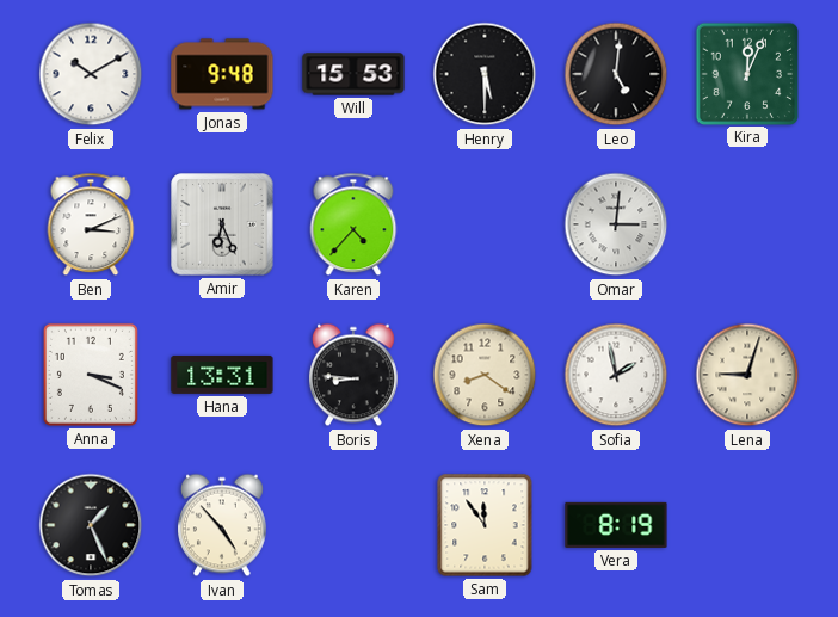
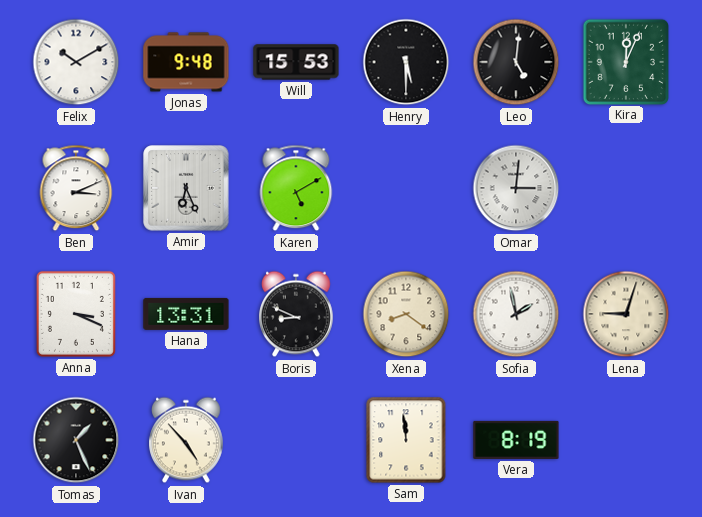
Karen: 4:37 -> 5:10
Boris: 8:46 -> 8:49
Sam: 11:54 -> 11:59
